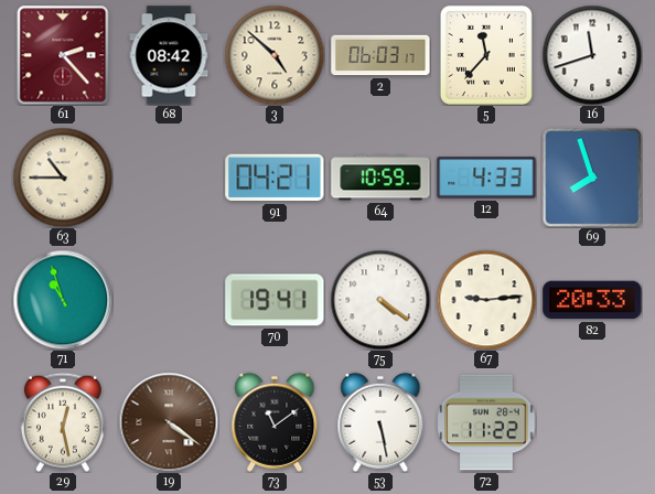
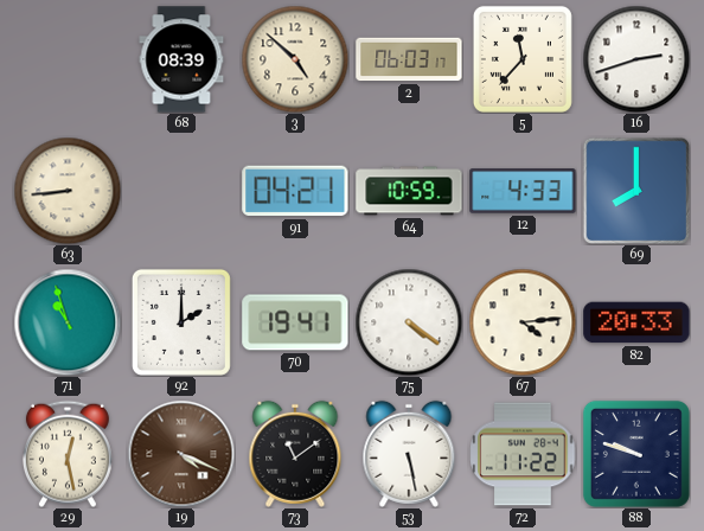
61: 2:23 -> none
68: 08:42 -> 08:39
16: 11:42 -> 2:42
63: 10:45 -> 8:44
69: 7:57 -> 8:00
92: none -> 2:00
67: 9:14 -> 4:14
19: 4:21 -> 4:19
88: none -> 9:48
